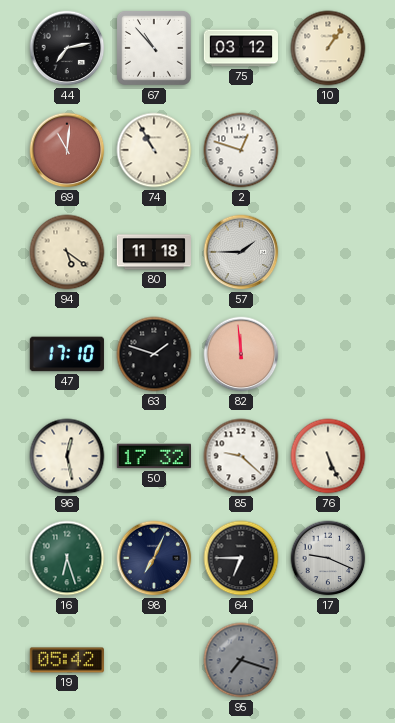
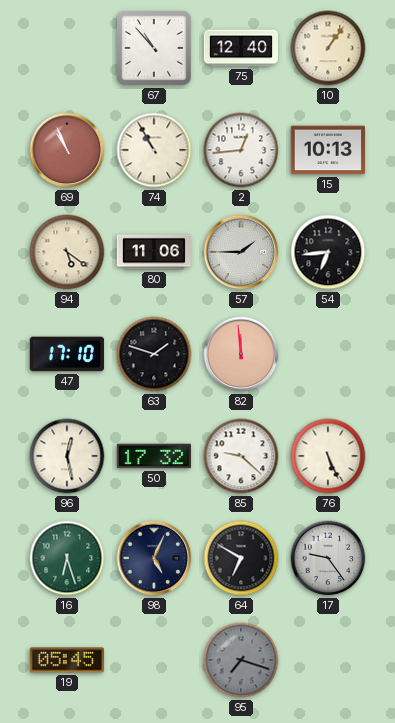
44: 7:13 -> none
75: 03:12 -> 12:40
69: 11:01 -> 10:56
2: 12:48 -> 12:44
15: none -> 10:13
80: 11:18 -> 11:06
54: none -> 6:44
98: 7:04 -> 5:04
64: 6:45 -> 6:50
17: 9:19 -> 9:24
19: 05:42 -> 05:45
